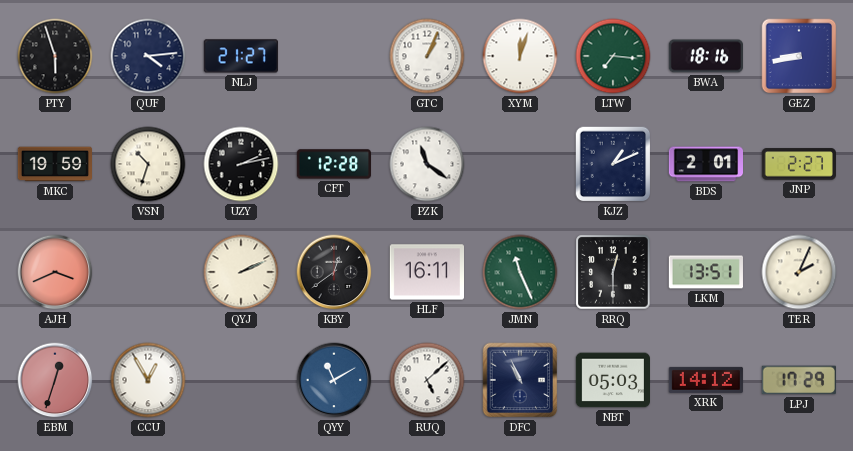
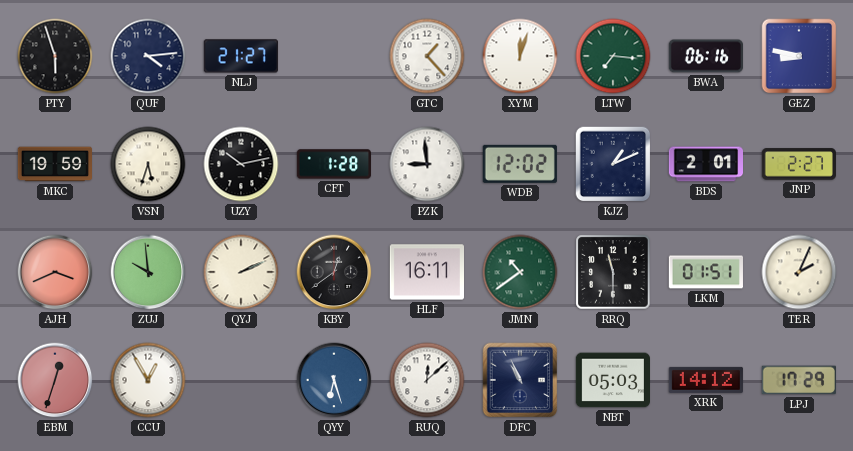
GTC: 1:04 -> 1:23
BWA: 18:16 -> 06:16
GEZ: 8:43 -> 8:47
VSN: 10:33 -> 5:33
UZY: 2:13 -> 10:13
CFT: 12:28 -> 1:28
PZK: 11:21 -> 8:59
WDB: none -> 12:02
ZUJ: none -> 9:59
JMN: 11:26 -> 10:39
RRQ: 12:30 -> 11:30
LKM: 13:51 -> 01:51
QYY: 11:10 -> 6:27
RUQ: 5:08 -> 12:08
